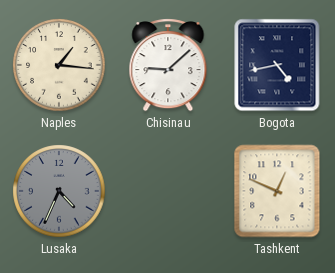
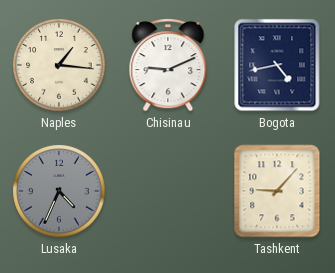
Chisinau: 9:08 -> 9:11
Tashkent: 12:49 -> 9:07
